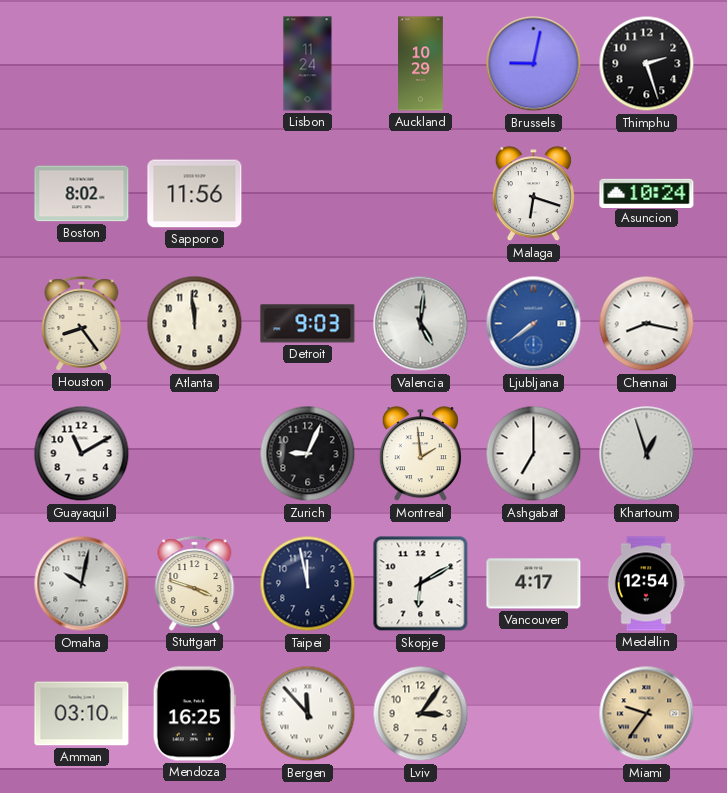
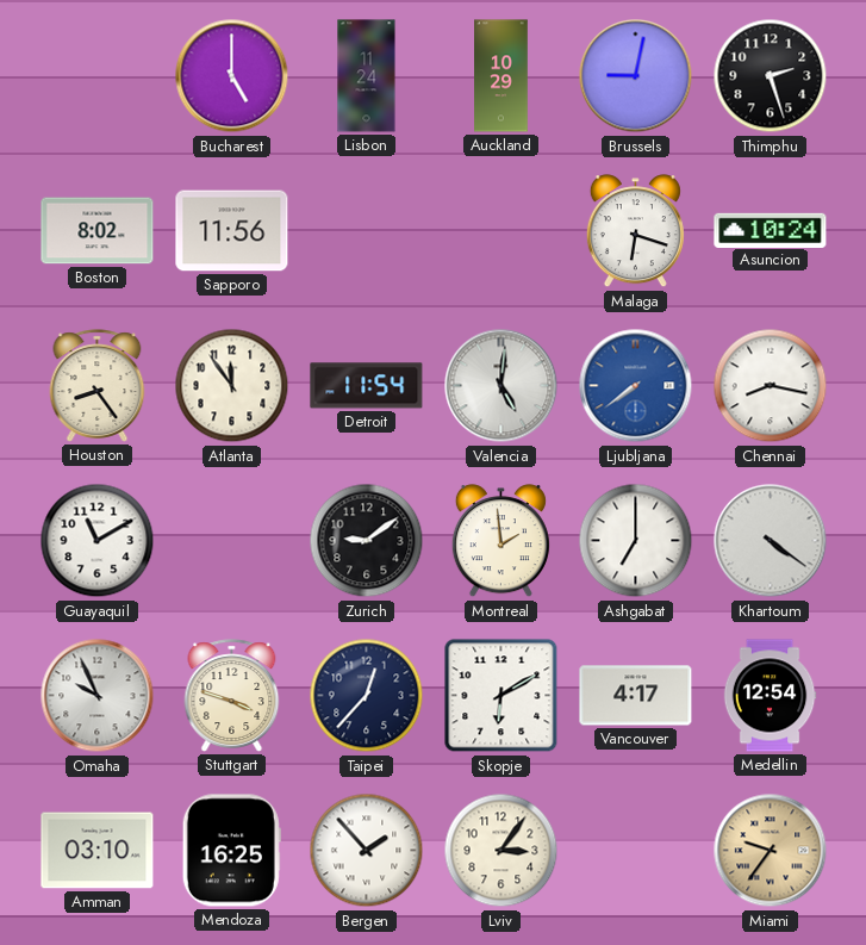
Bucharest: none -> 5:00
Atlanta: 11:59 -> 11:54
Detroit: 9:03 -> 11:54
Zurich: 9:04 -> 9:09
Khartoum: 12:57 -> 4:21
Omaha: 10:02 -> 9:56
Taipei: 11:58 -> 12:37
Bergen: 11:53 -> 1:53
